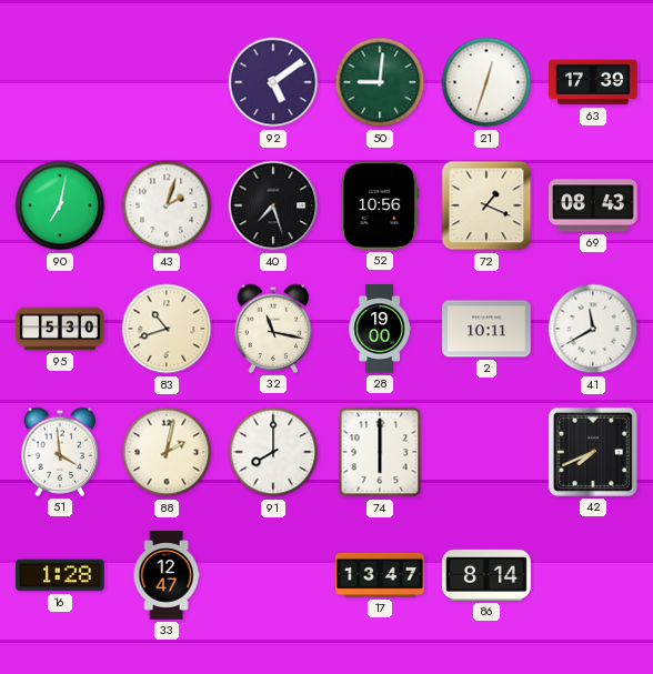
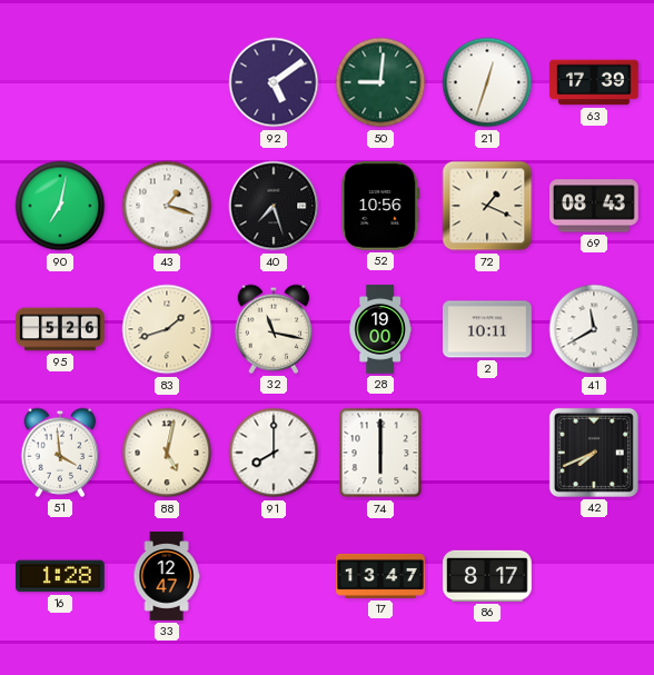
43: 2:03 -> 1:18
95: 5:30 -> 5:26
83: 10:42 -> 1:42
88: 2:02 -> 5:02
86: 8:14 -> 8:17
